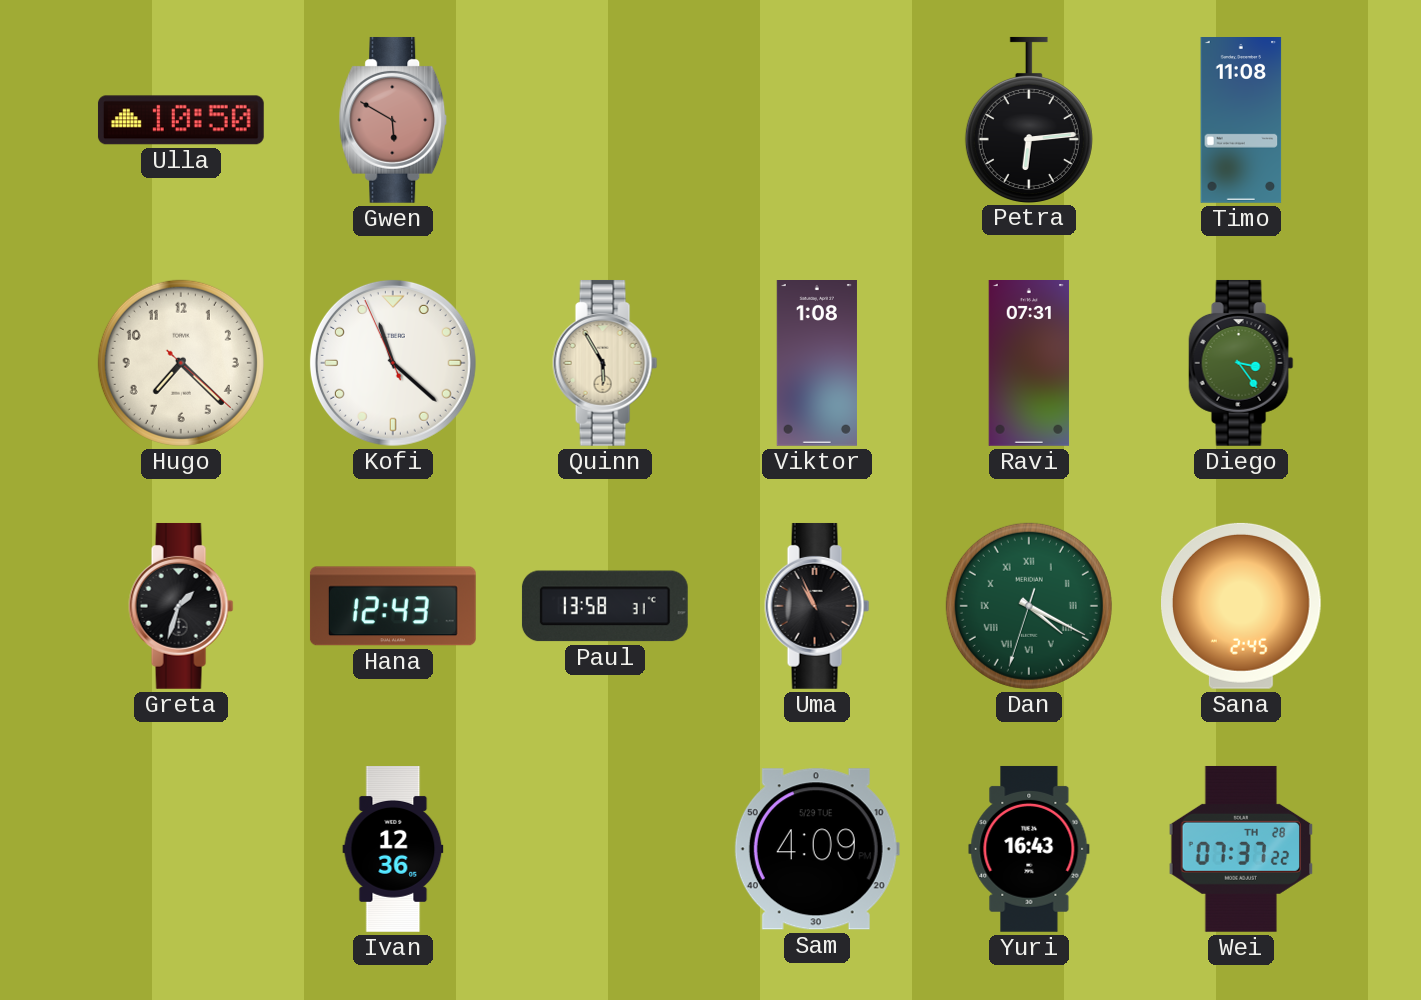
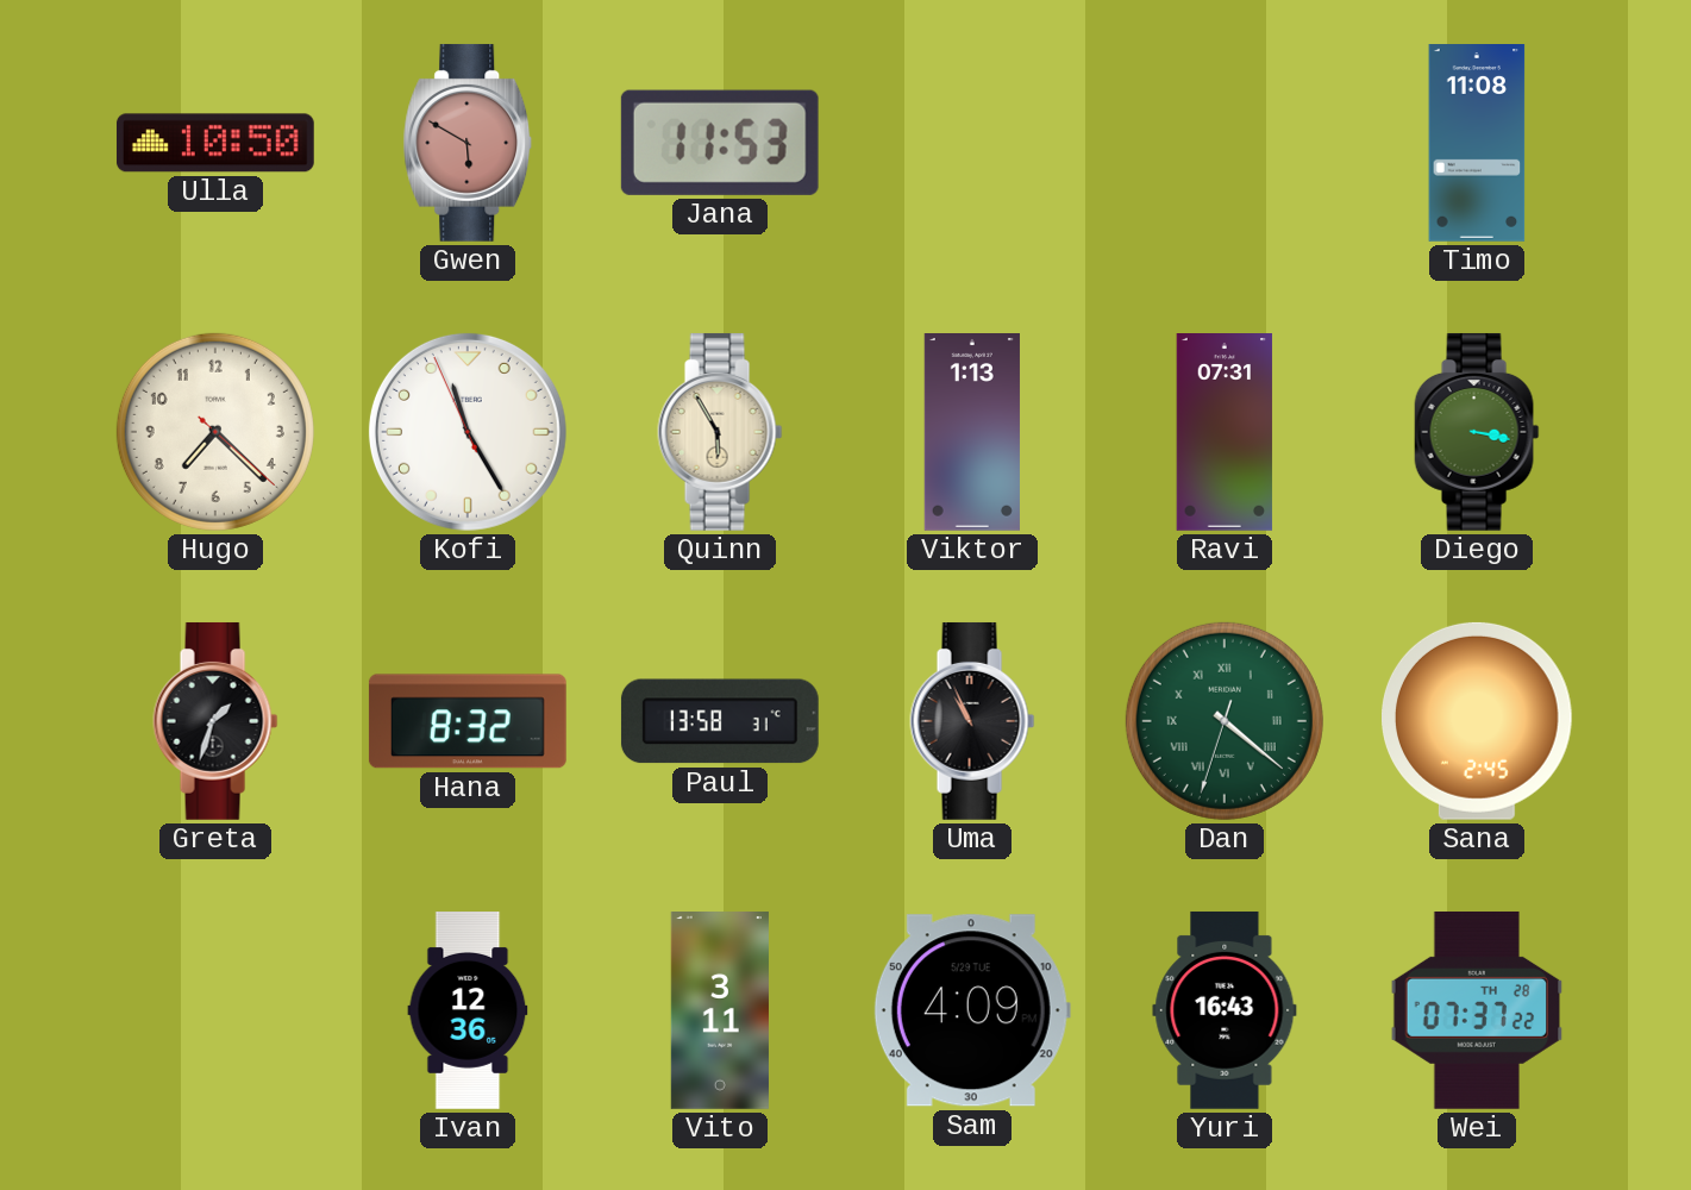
Jana: none -> 11:53
Petra: 6:14 -> none
Kofi: 11:21 -> 11:24
Viktor: 1:08 -> 1:13
Diego: 3:24 -> 3:17
Hana: 12:43 -> 8:32
Dan: 4:19 -> 4:21
Vito: none -> 3:11
